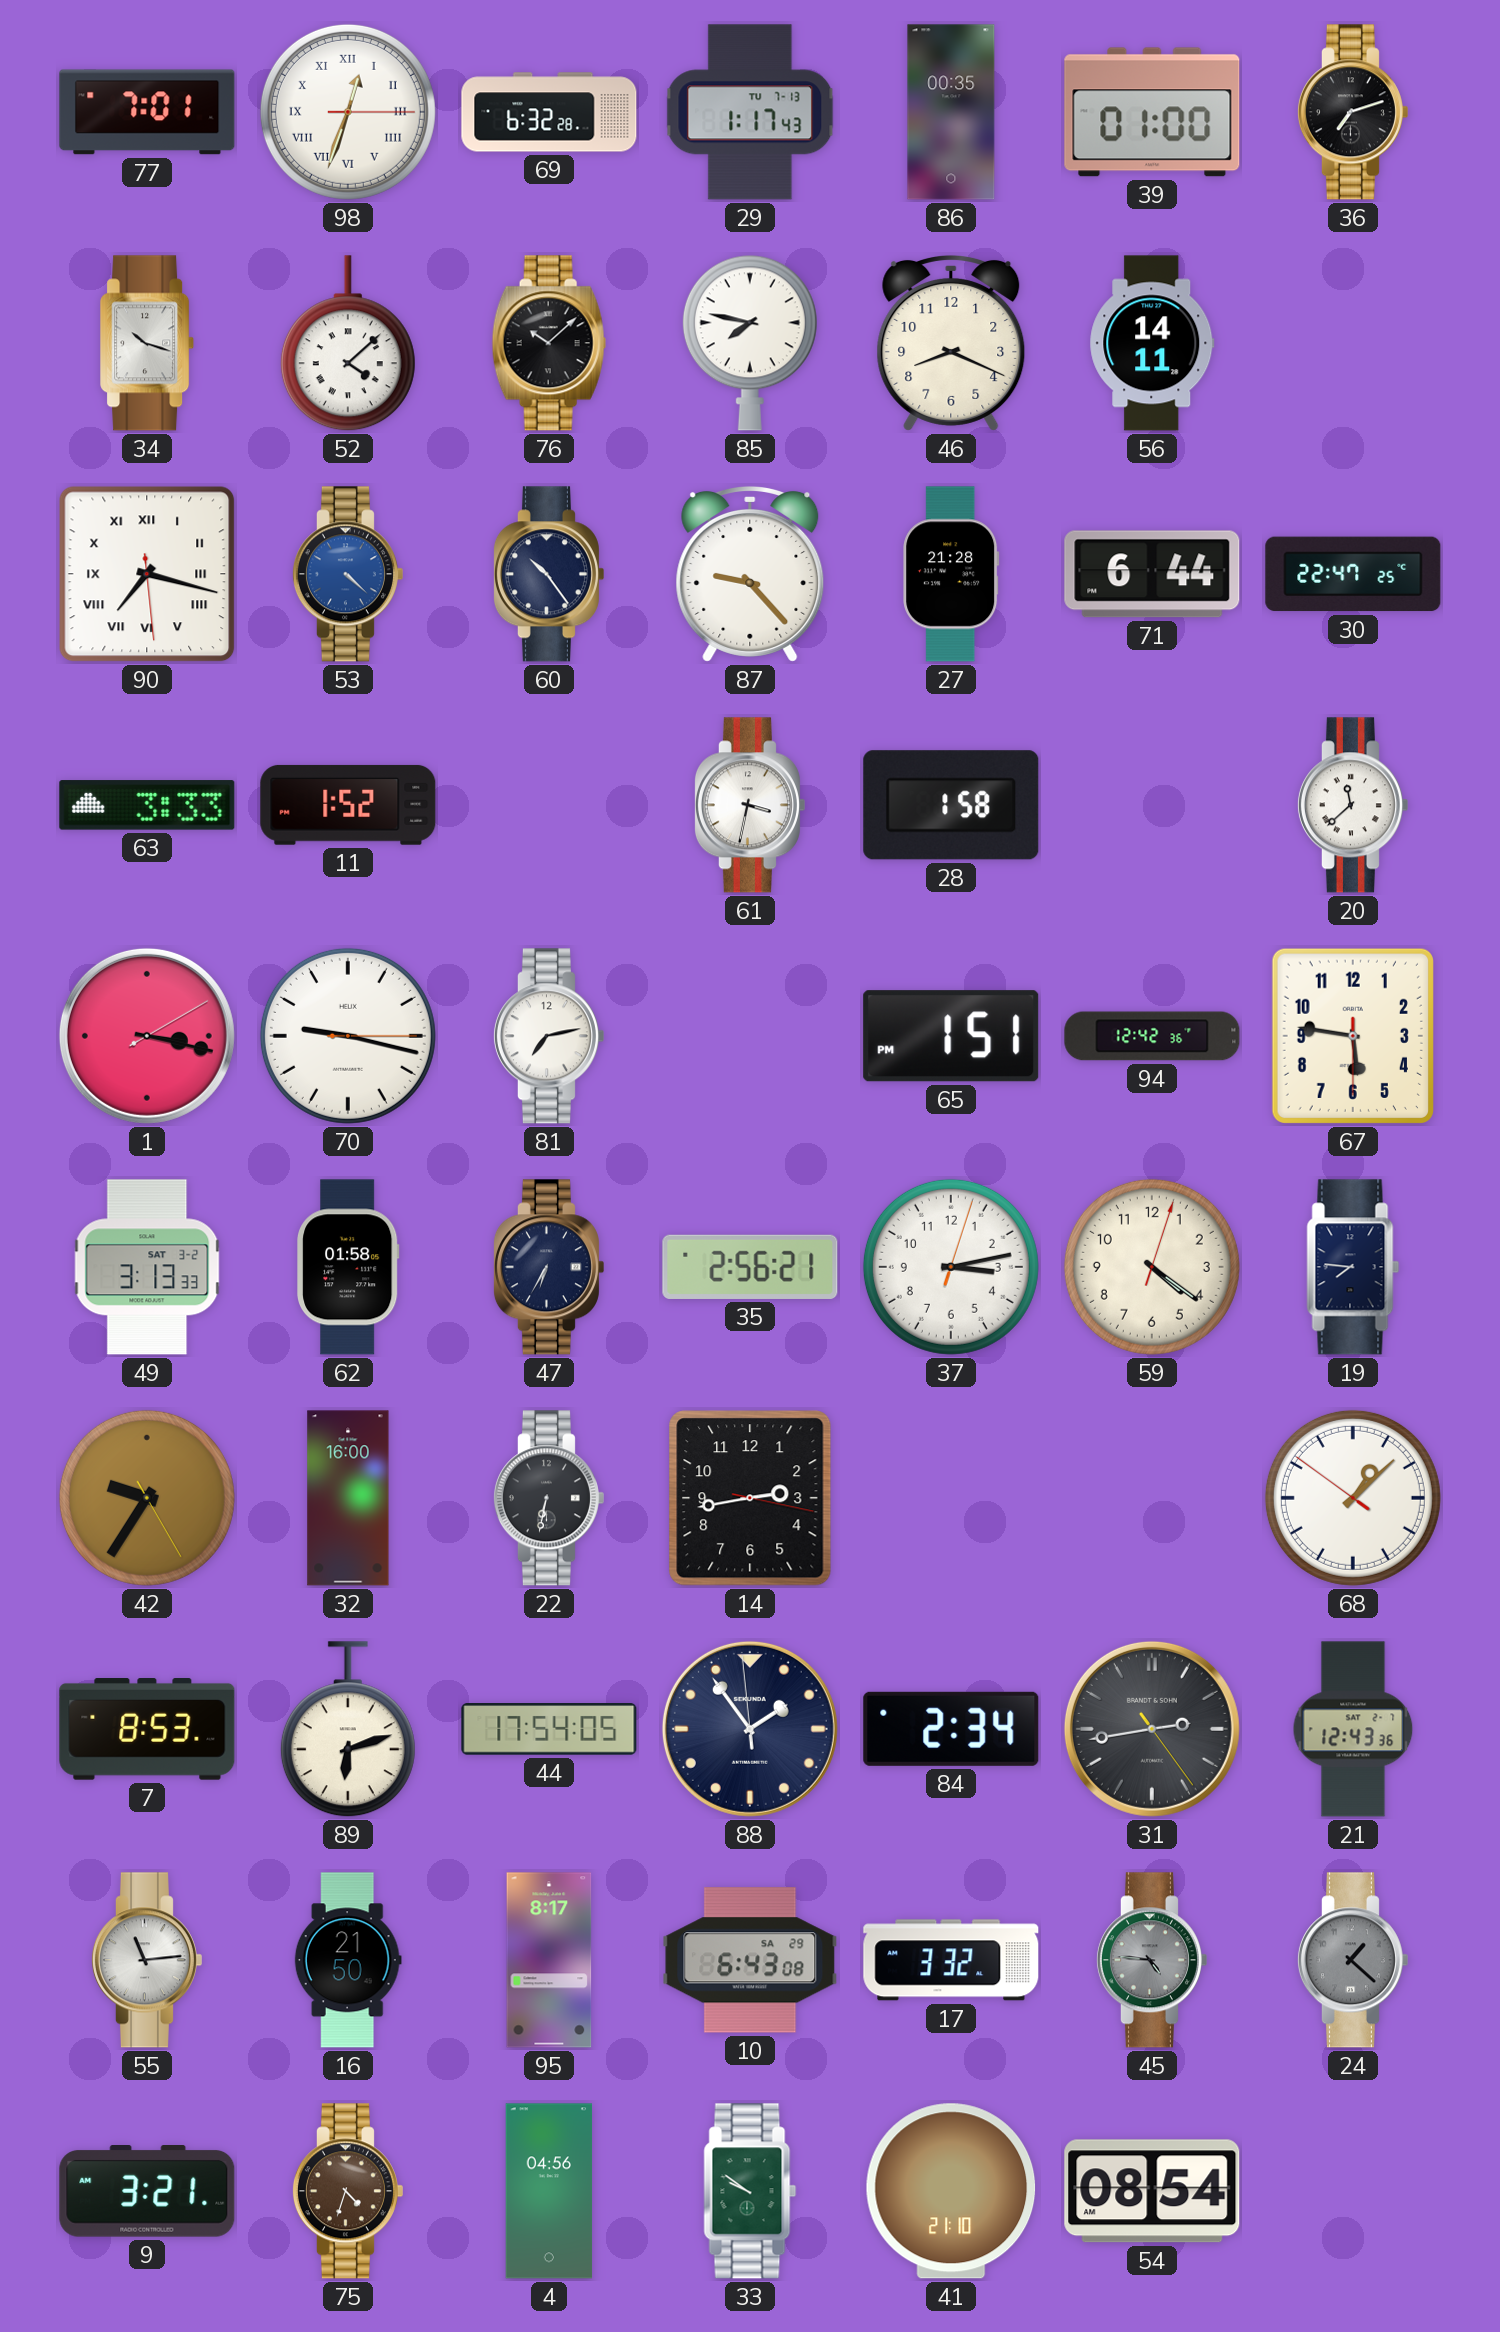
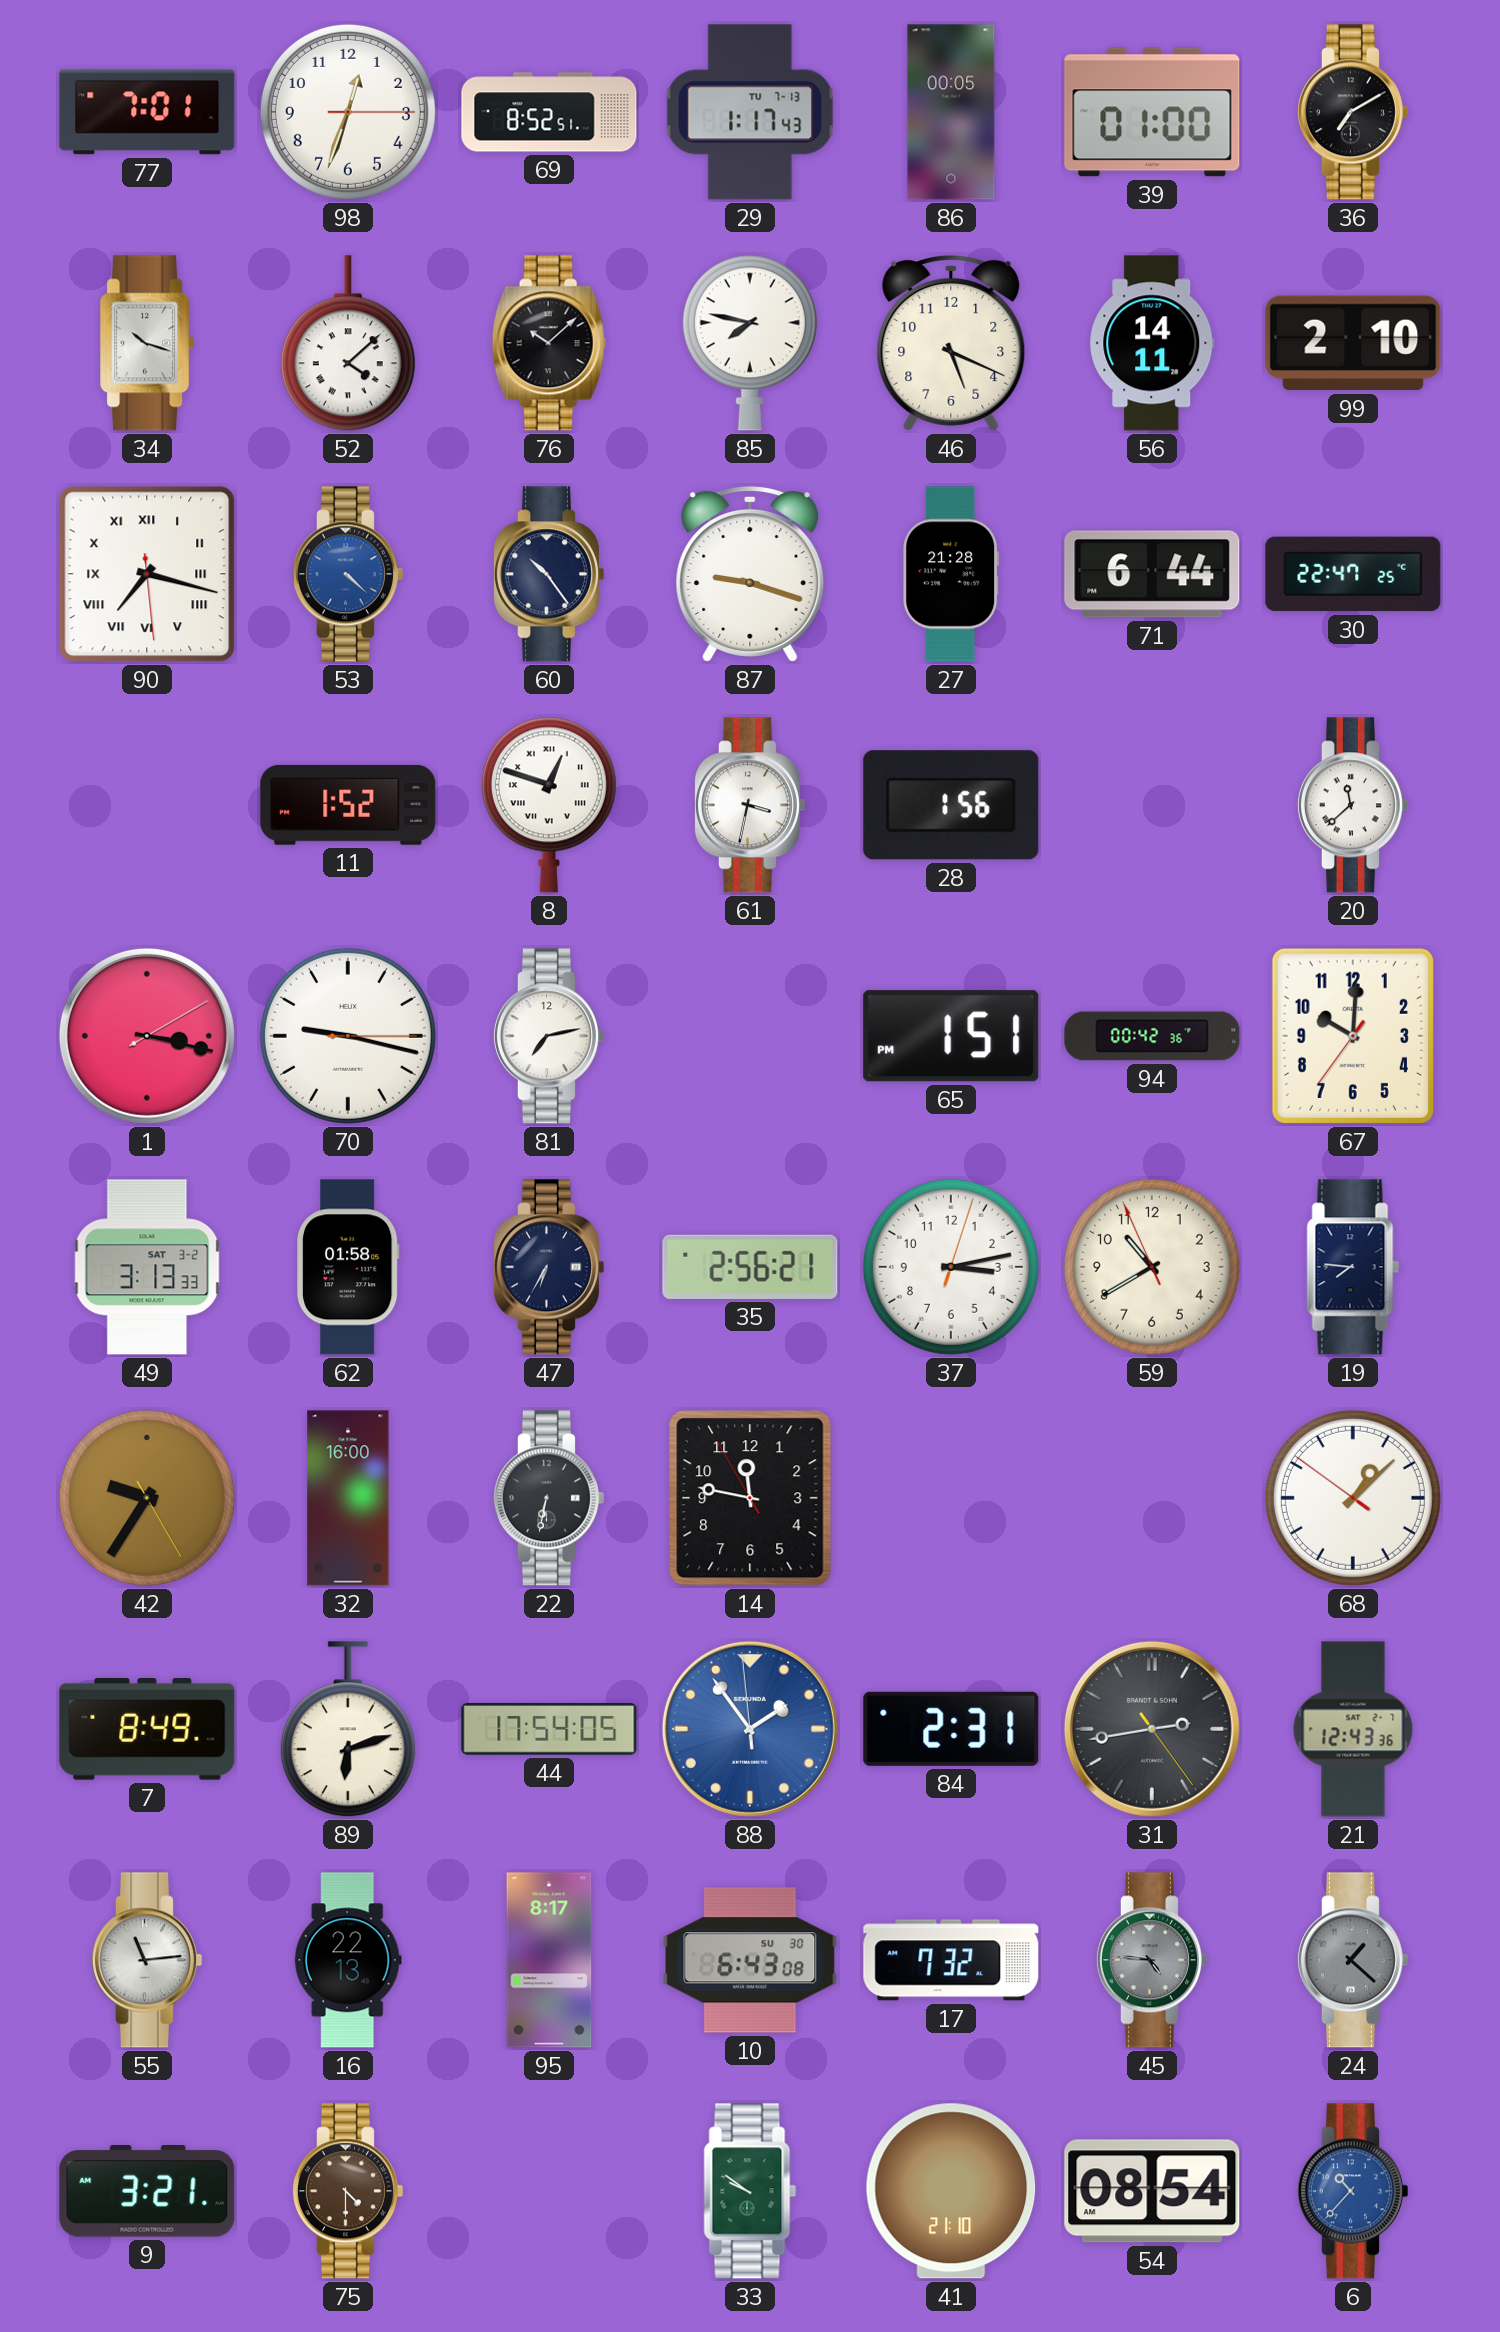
98 numerals: Roman -> Arabic
69: 6:32 -> 8:52
86: 00:35 -> 00:05
36: 7:12 -> 7:10
46: 8:19 -> 5:19
99: none -> 2:10
87: 9:23 -> 9:18
63: 3:33 -> none
8: none -> 12:48
28: 1:58 -> 1:56
94: 12:42 -> 00:42
67: 5:46 -> 10:00
59: 4:21 -> 10:39
14: 2:43 -> 11:46
7: 8:53 -> 8:49
88 dial: navy -> blue
84: 2:34 -> 2:31
16: 21:50 -> 22:13
10 date: SA 29 -> SU 30
17: 3:32 -> 7:32
75: 4:33 -> 4:30
4: 04:56 -> none
6: none -> 10:37
